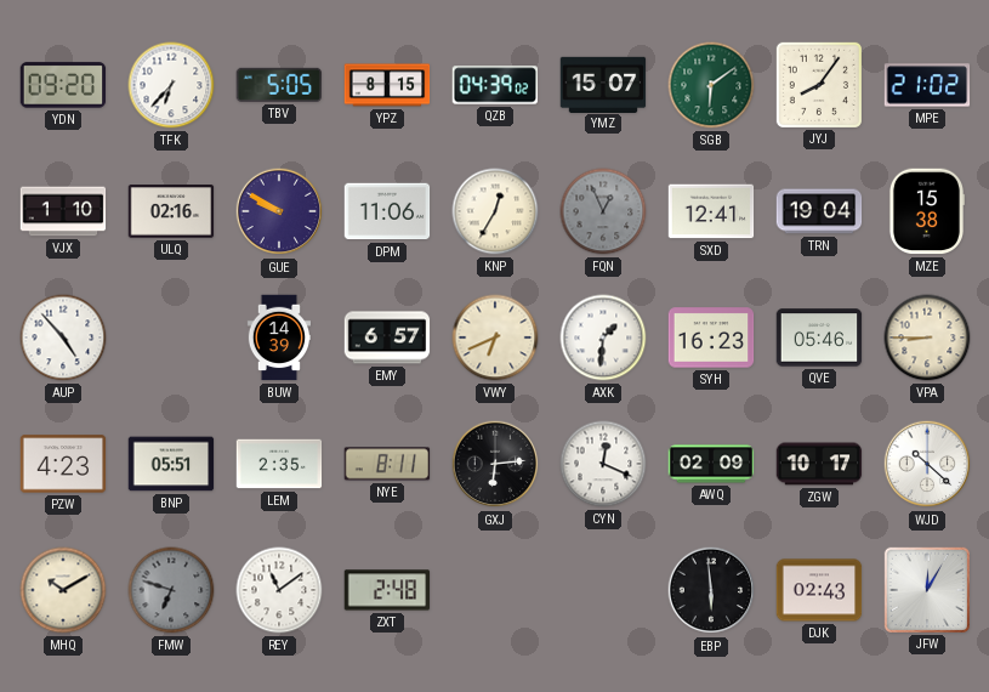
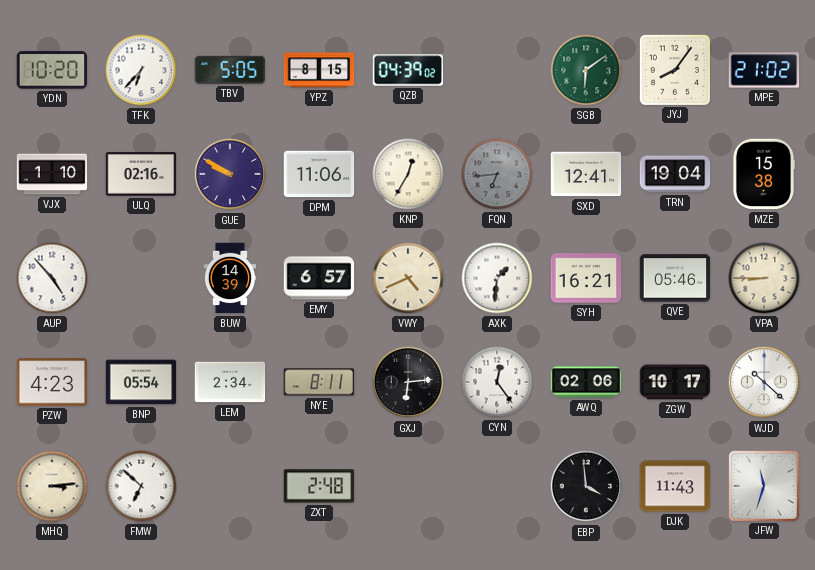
YDN: 09:20 -> 10:20
YMZ: 15:07 -> none
FQN: 12:56 -> 6:44
VWY: 6:41 -> 4:41
SYH: 16:23 -> 16:21
BNP: 05:51 -> 05:54
LEM: 2:35 -> 2:34
CYN: 12:19 -> 12:24
AWQ: 02:09 -> 02:06
MHQ: 10:10 -> 3:14
FMW: 6:48 -> 6:52
FMW dial: grey -> white
REY: 11:09 -> none
EBP: 5:59 -> 3:59
DJK: 02:43 -> 11:43
JFW: 12:05 -> 11:33
